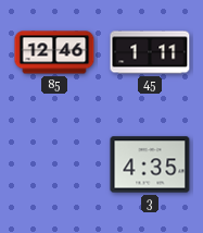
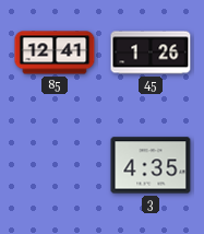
85: 12:46 -> 12:41
45: 1:11 -> 1:26
